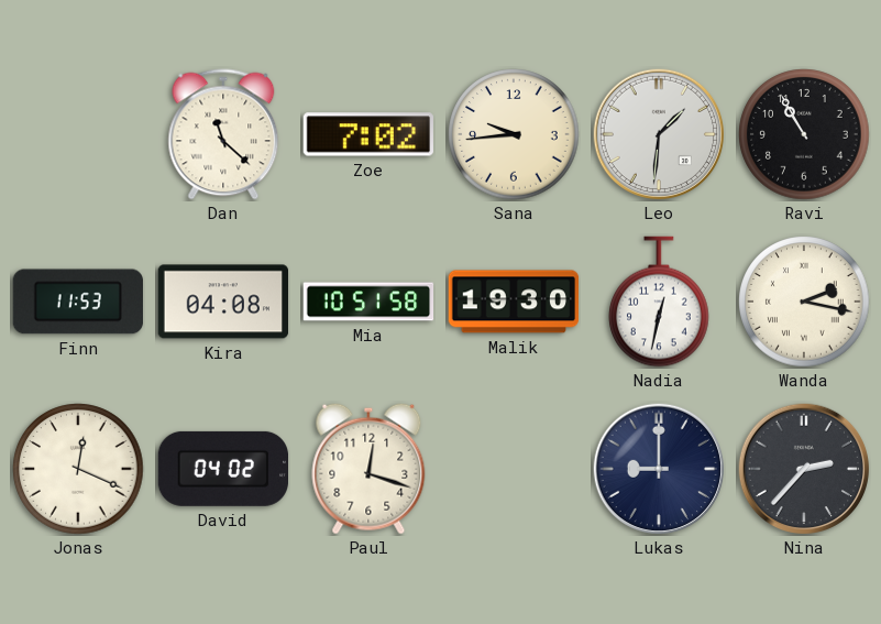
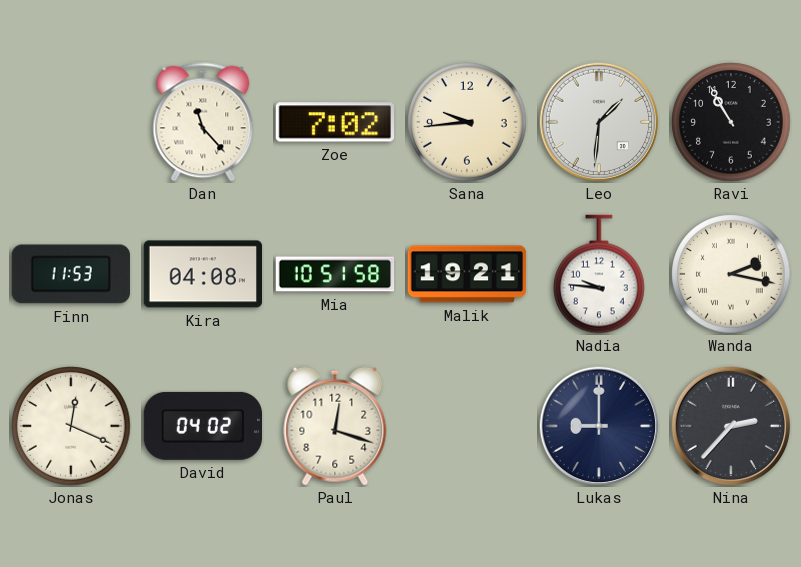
Dan: 11:22 -> 11:23
Malik: 19:30 -> 19:21
Nadia: 12:32 -> 9:46
